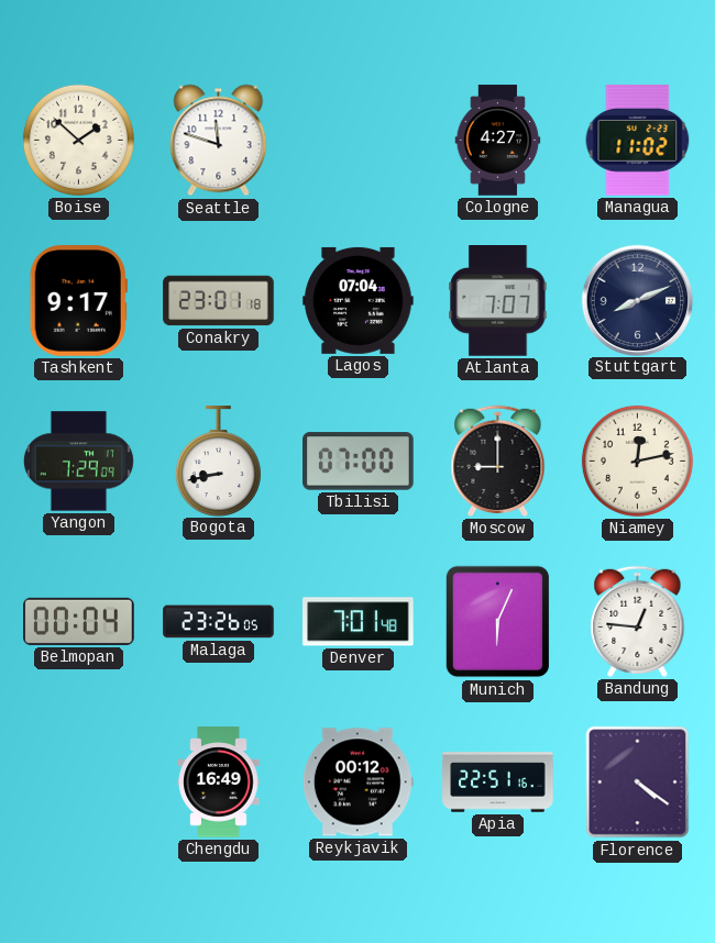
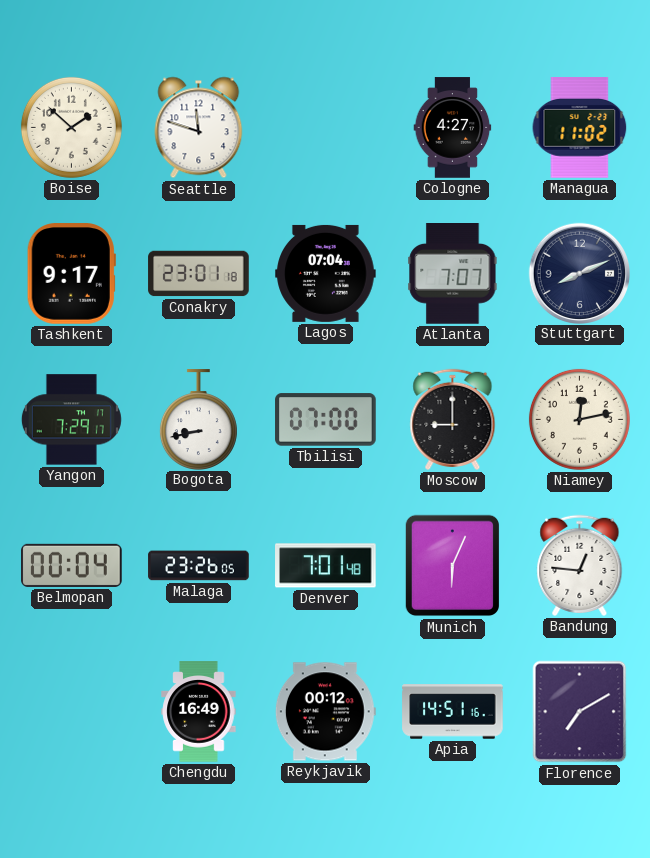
Yangon: 7:29:09 -> 7:29:17
Apia: 22:51 -> 14:51
Florence: 4:21 -> 7:10
